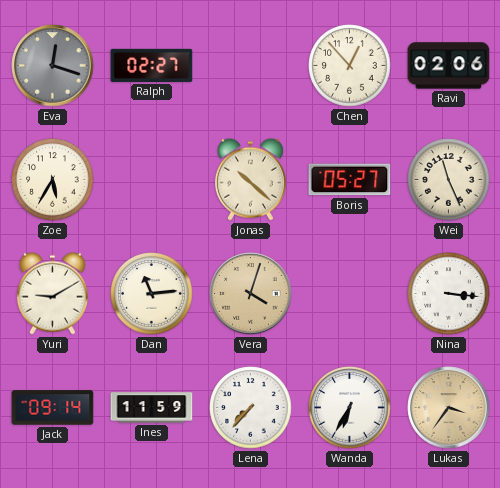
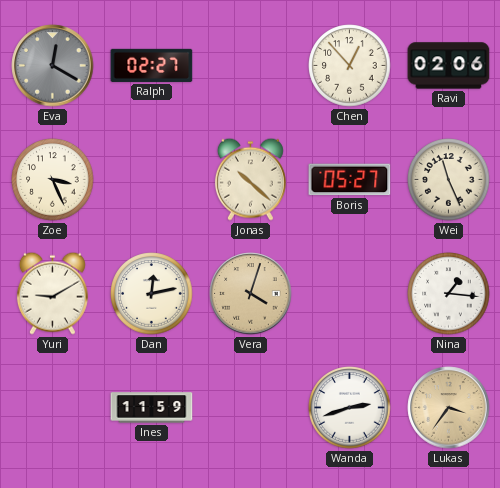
Eva: 12:18 -> 12:20
Zoe: 5:35 -> 3:26
Dan: 11:14 -> 12:13
Nina: 3:16 -> 1:16
Jack: 09:14 -> none
Lena: 7:37 -> none
Wanda: 6:35 -> 2:42
